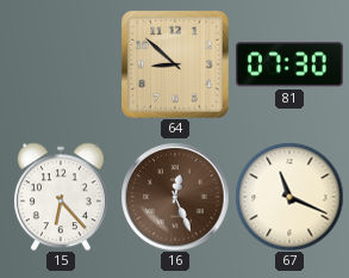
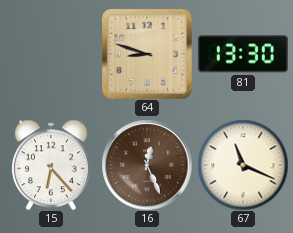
64: 8:52 -> 8:48
81: 07:30 -> 13:30
